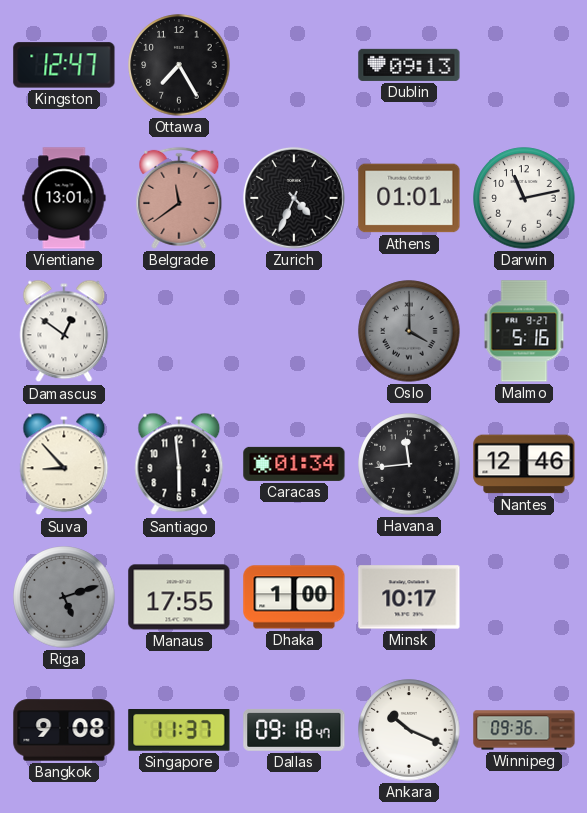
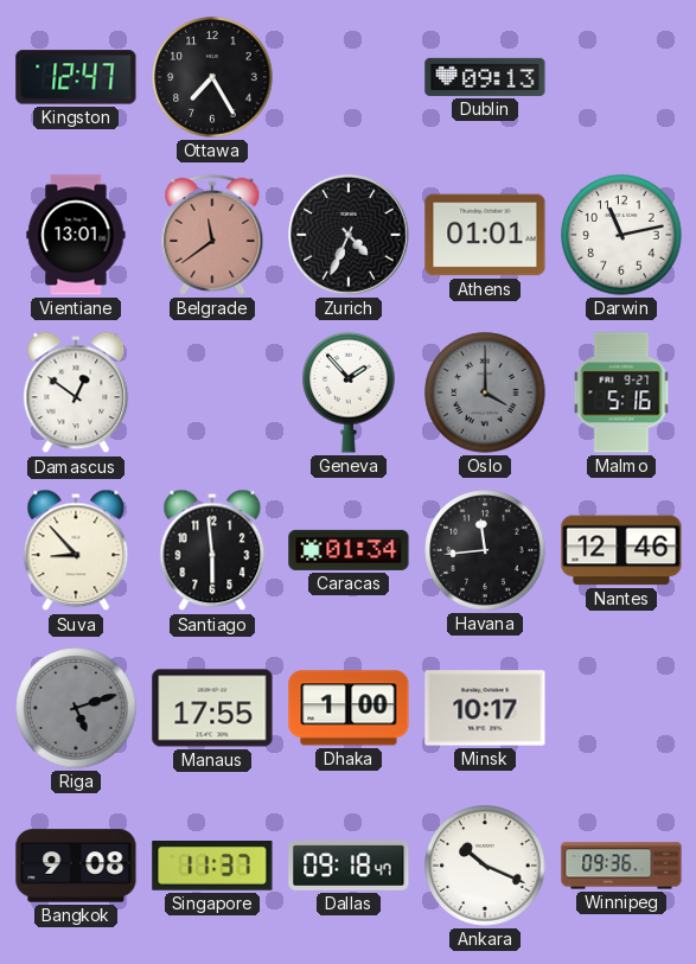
Geneva: none -> 1:53
